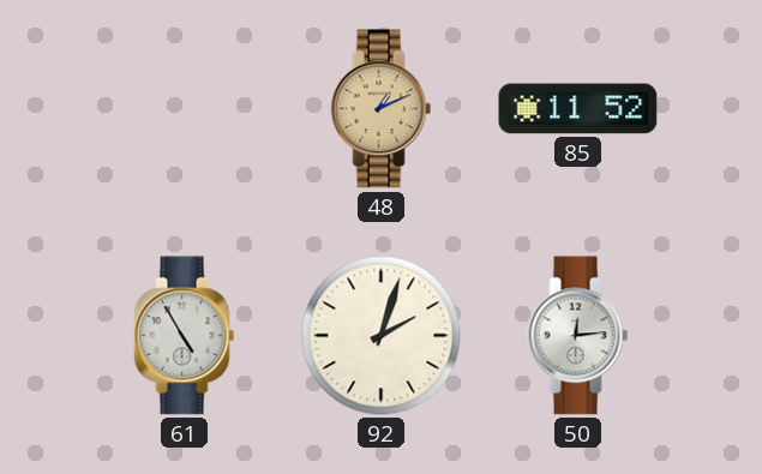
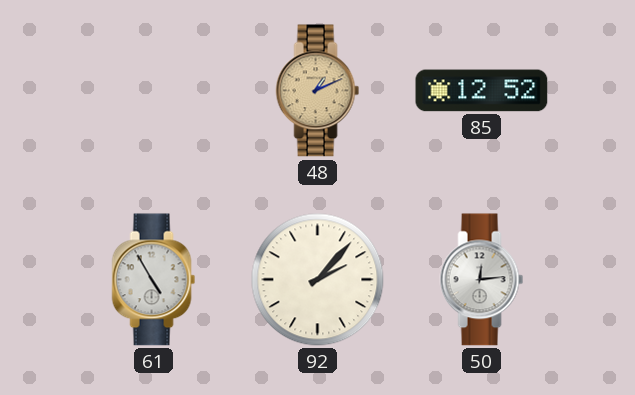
85: 11:52 -> 12:52
92: 2:03 -> 2:07
